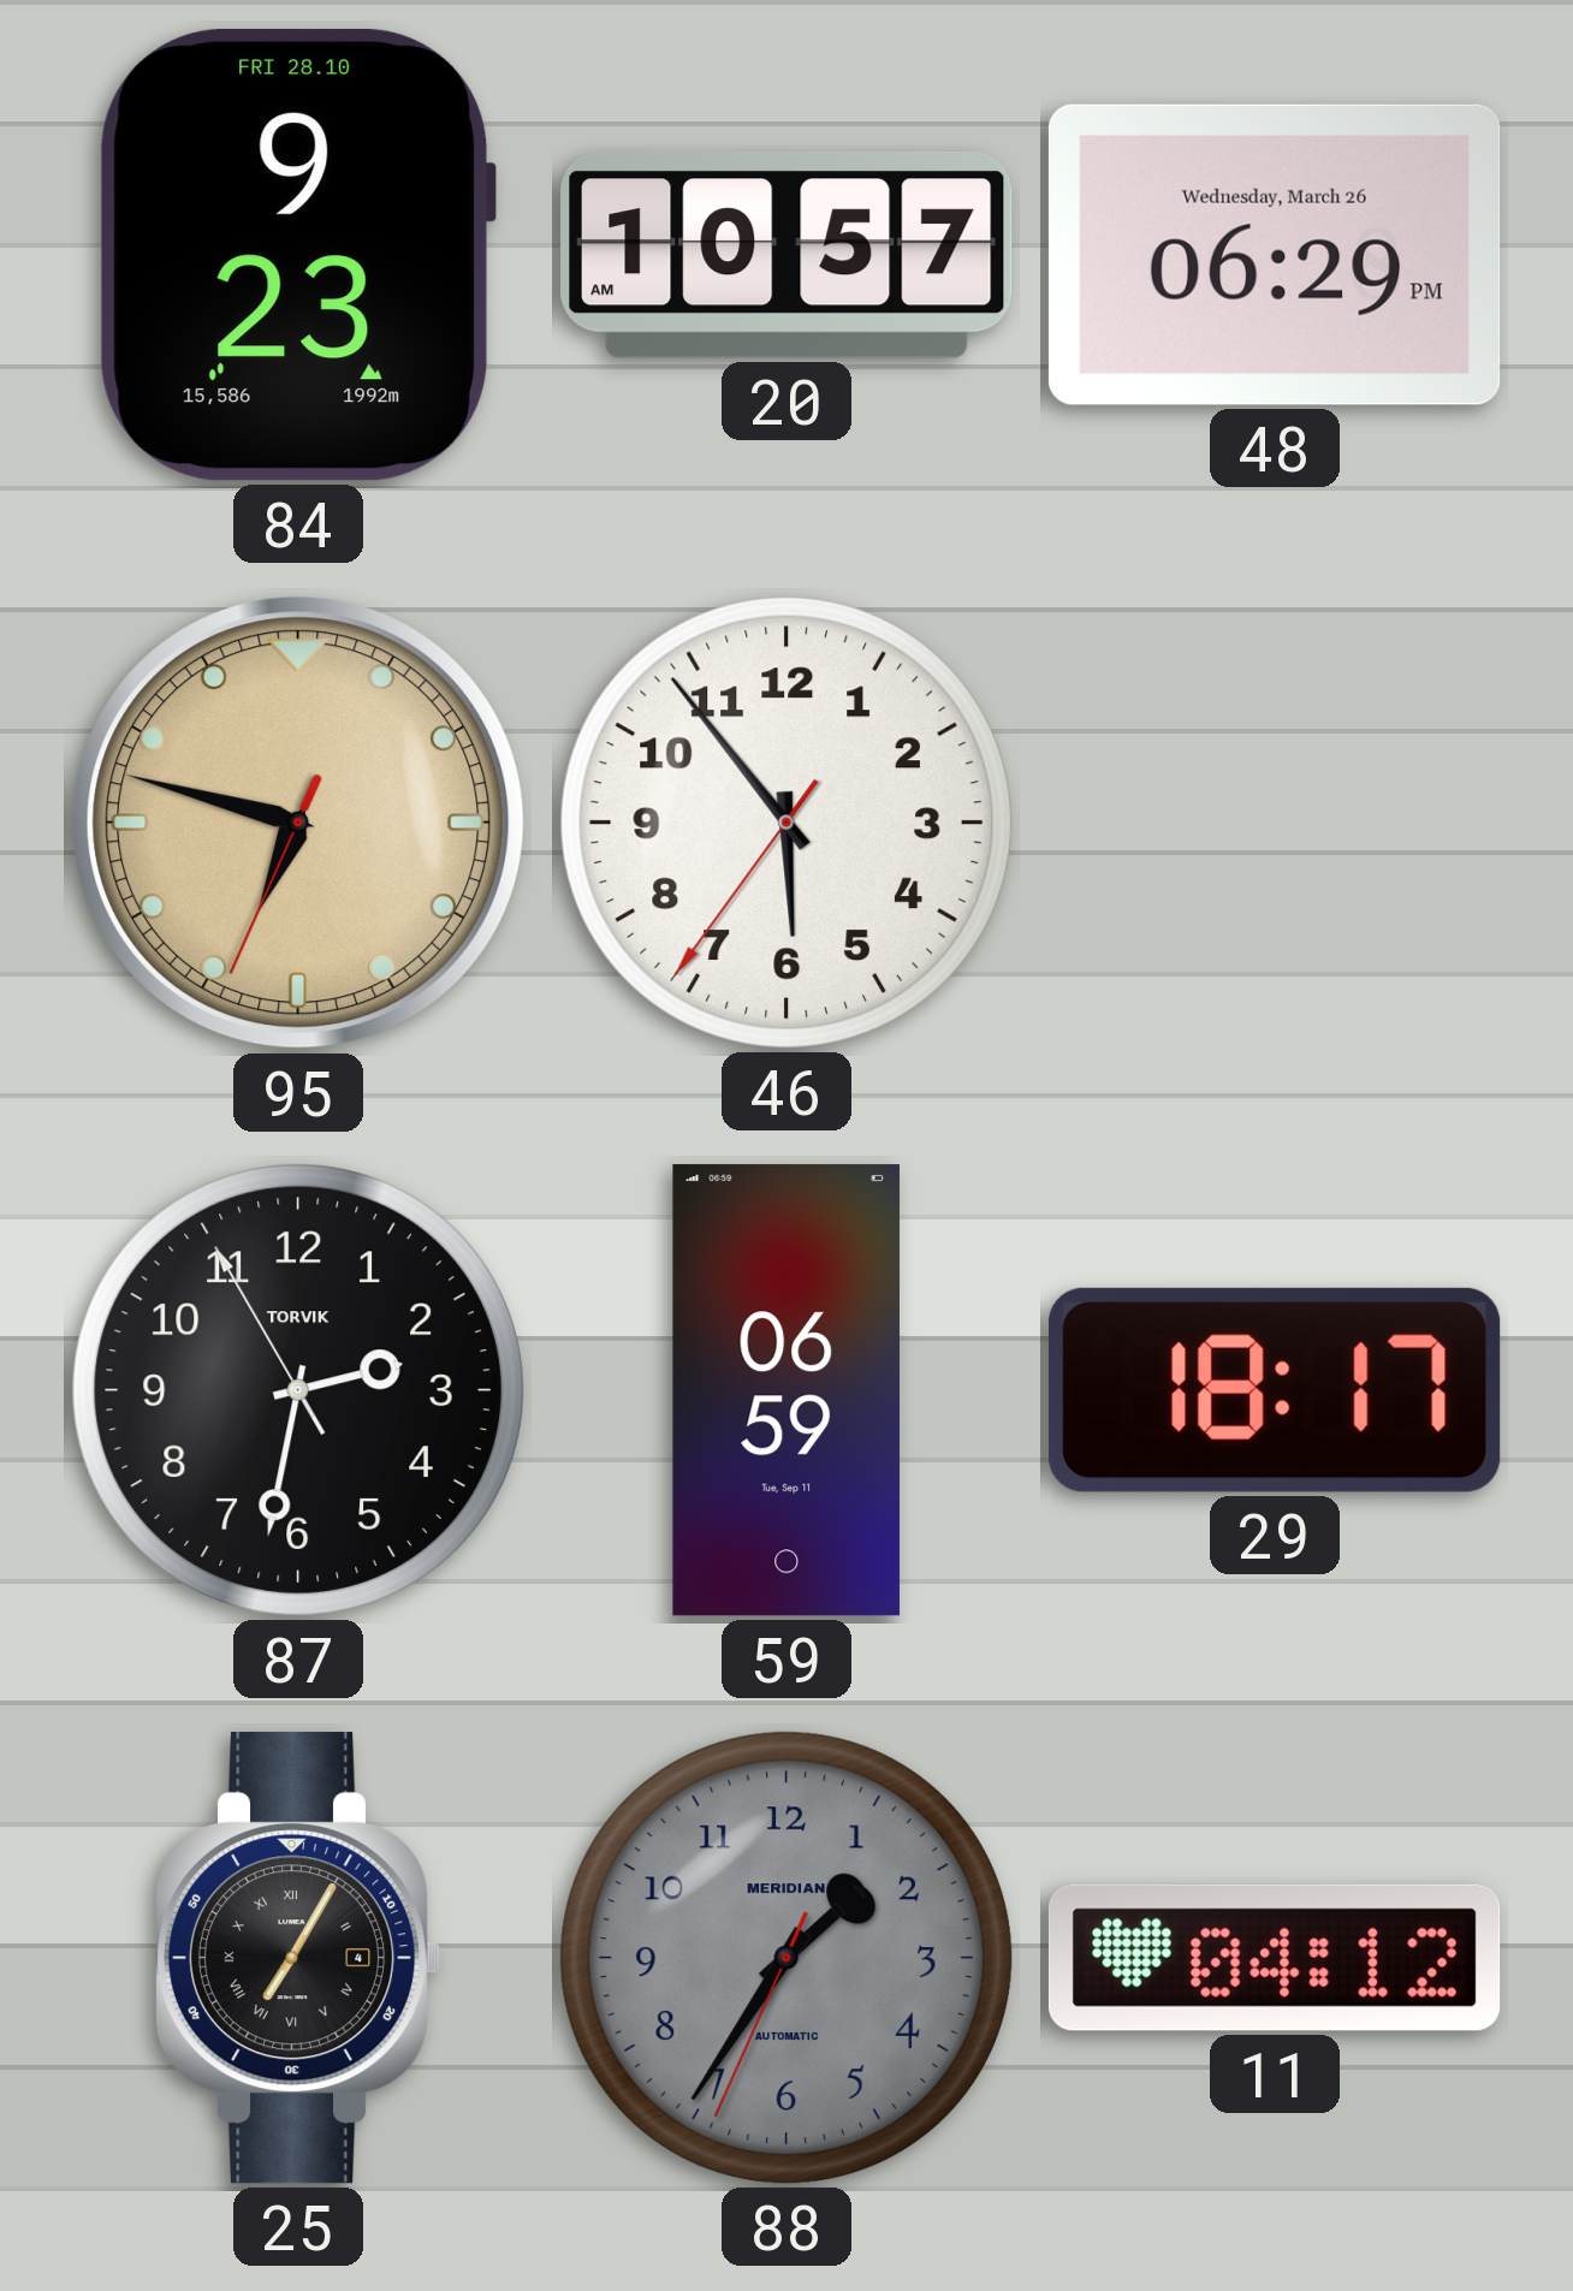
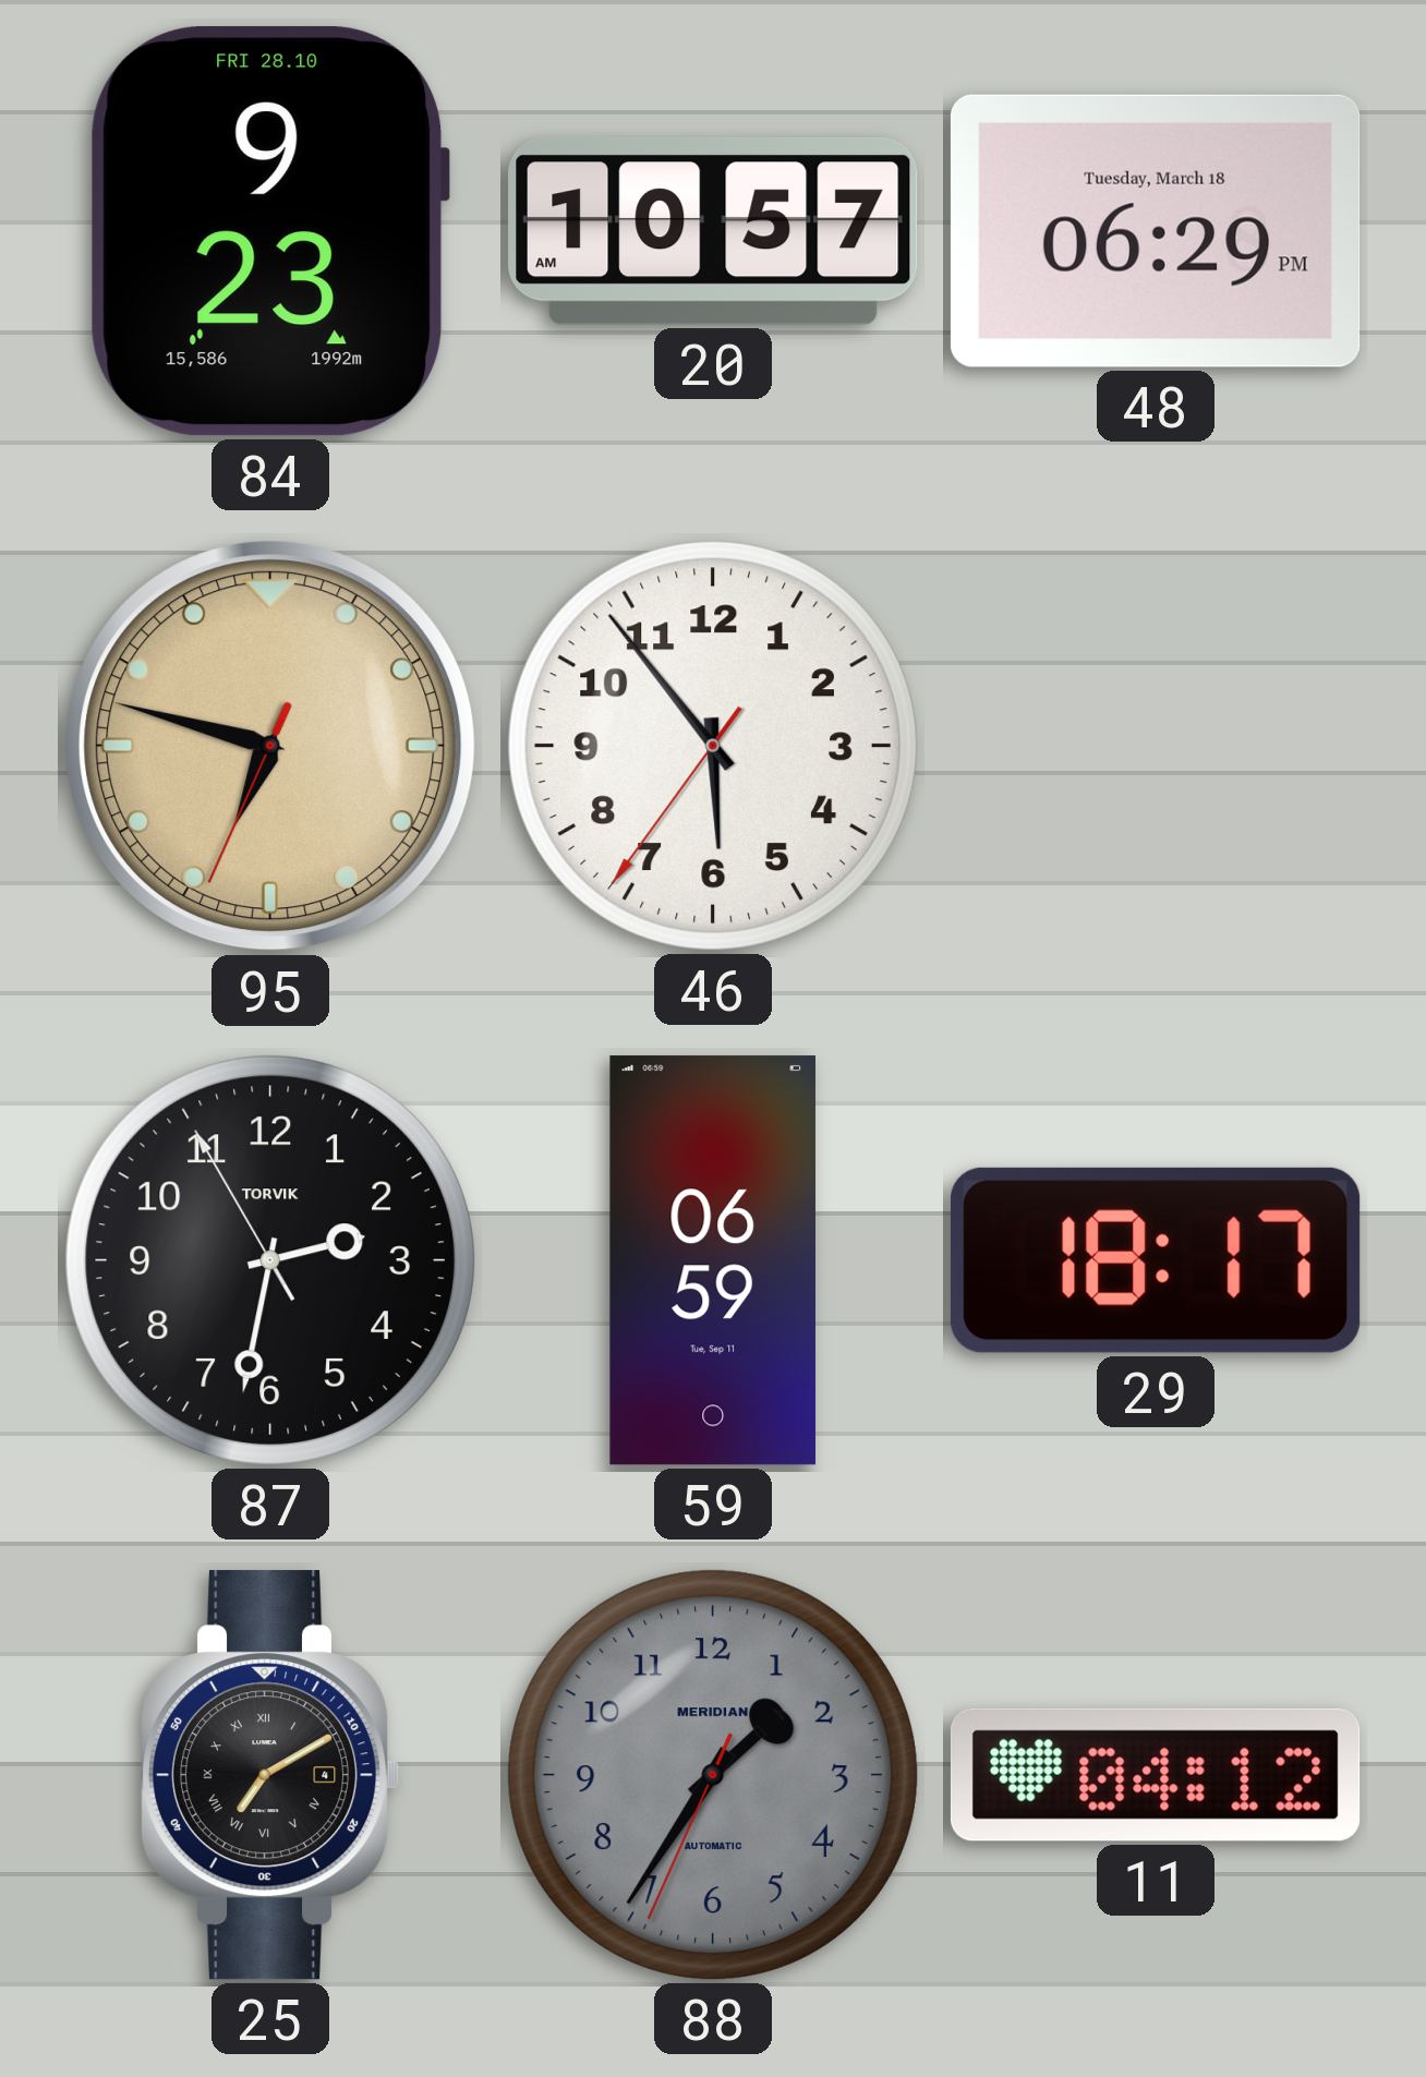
48 date: Wednesday, March 26 -> Tuesday, March 18
25: 7:05 -> 7:10
